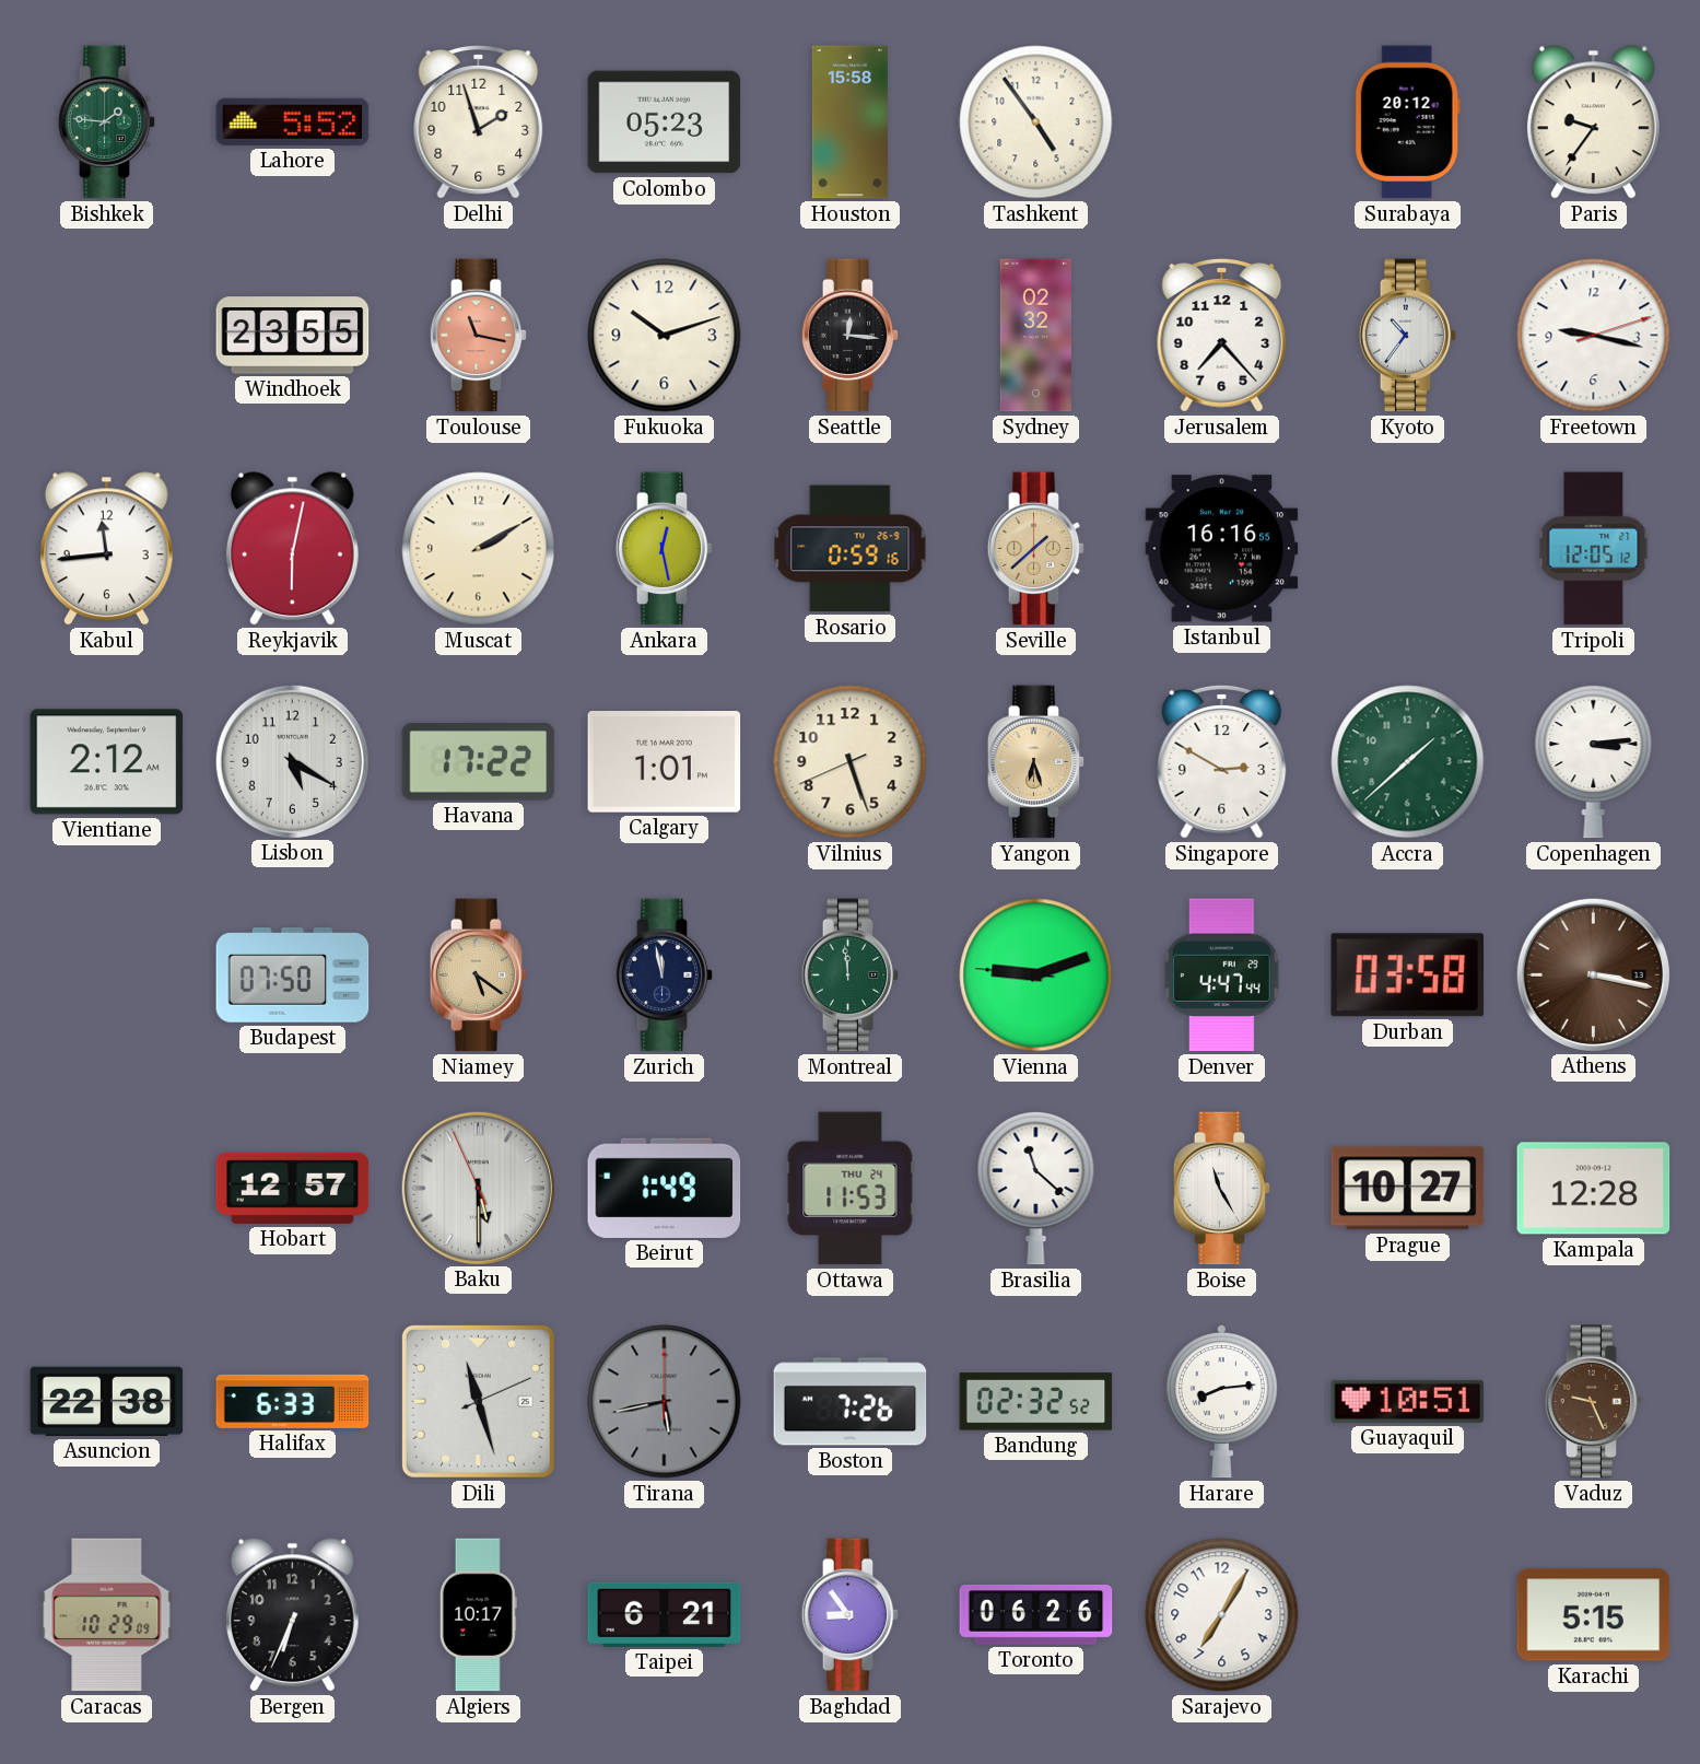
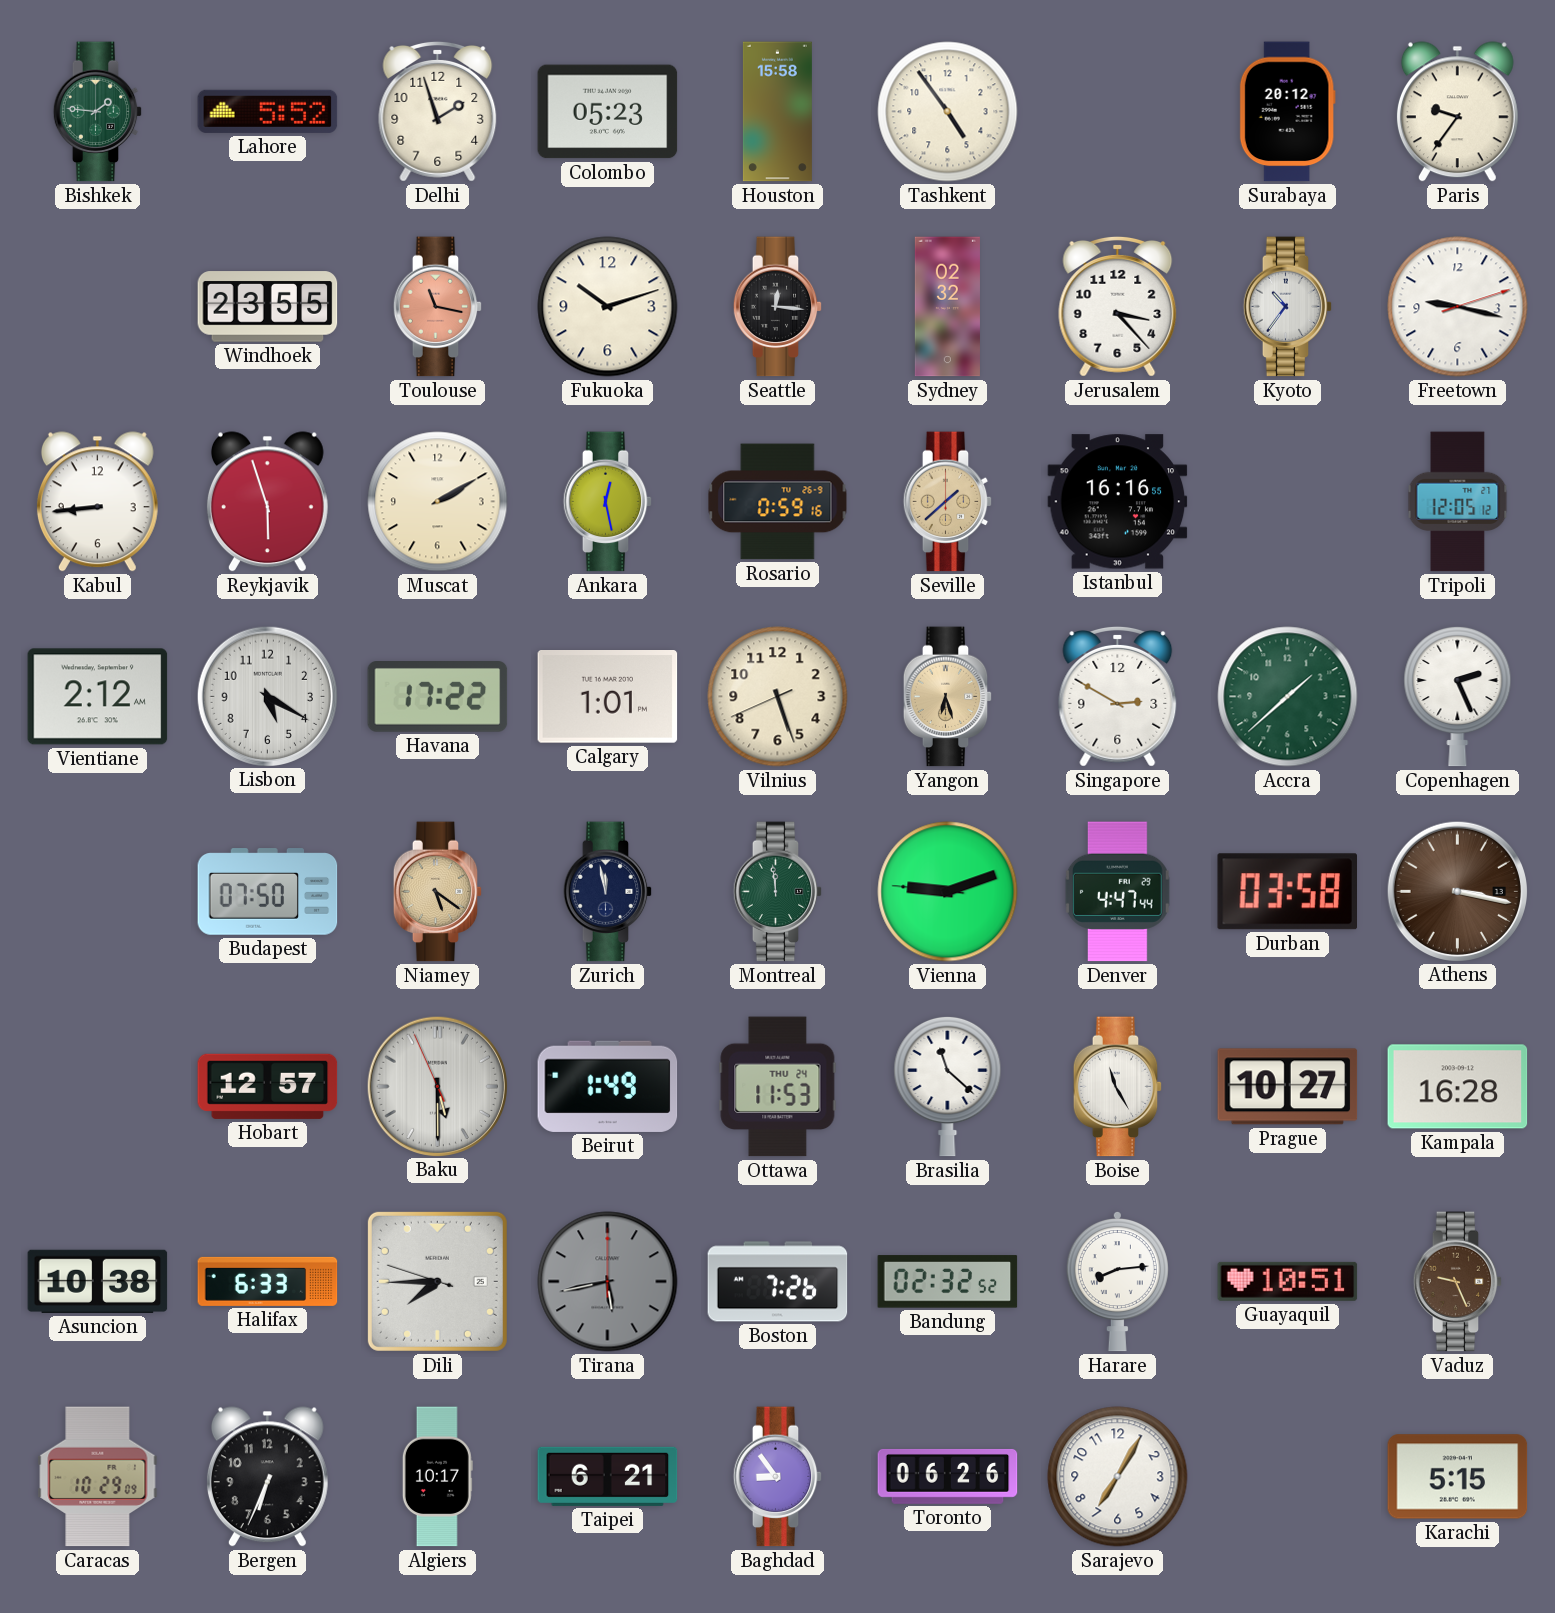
Jerusalem: 7:23 -> 3:23
Kabul: 11:44 -> 8:44
Reykjavik: 6:02 -> 5:57
Copenhagen: 3:14 -> 2:26
Kampala: 12:28 -> 16:28
Asuncion: 22:38 -> 10:38
Dili: 11:27 -> 7:44
